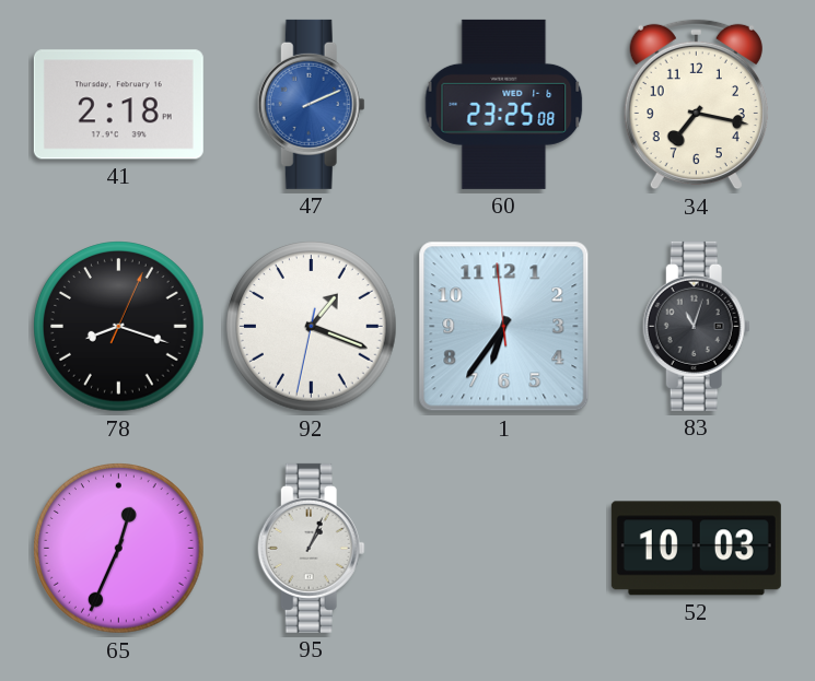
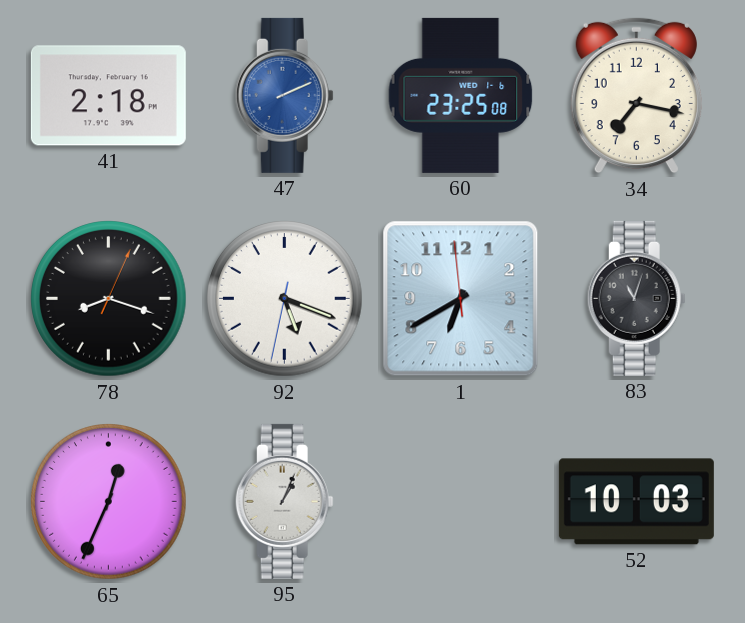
92: 1:18 -> 5:18
1: 6:35 -> 6:39
